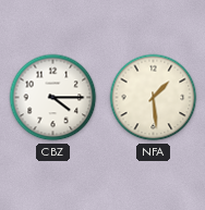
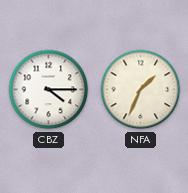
NFA: 1:29 -> 1:34
